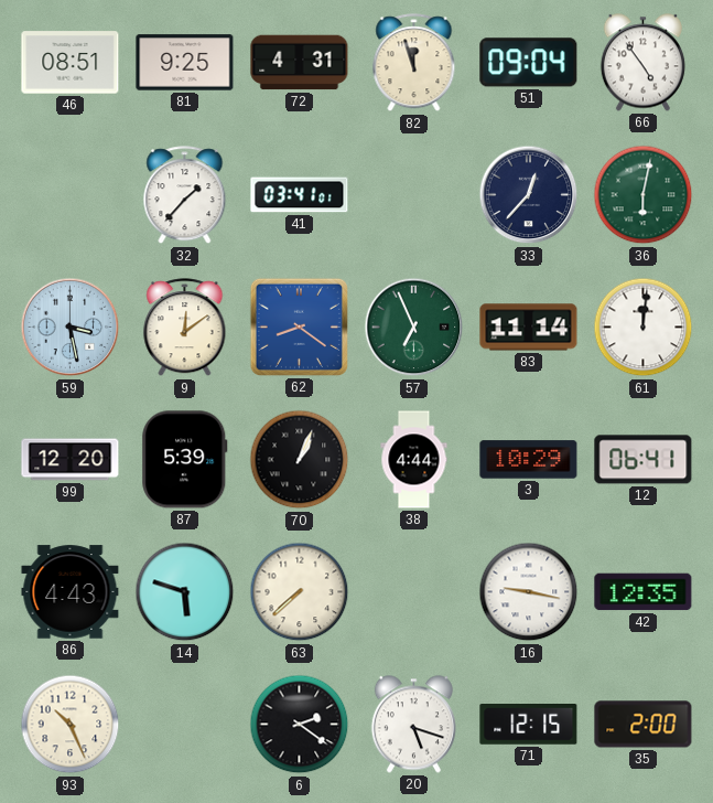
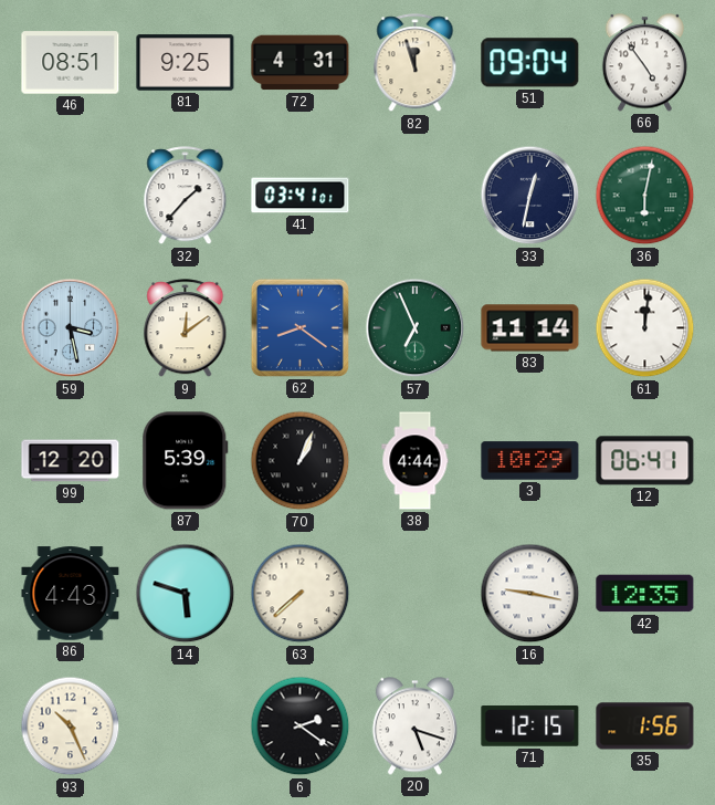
33: 12:37 -> 12:32
35: 2:00 -> 1:56
